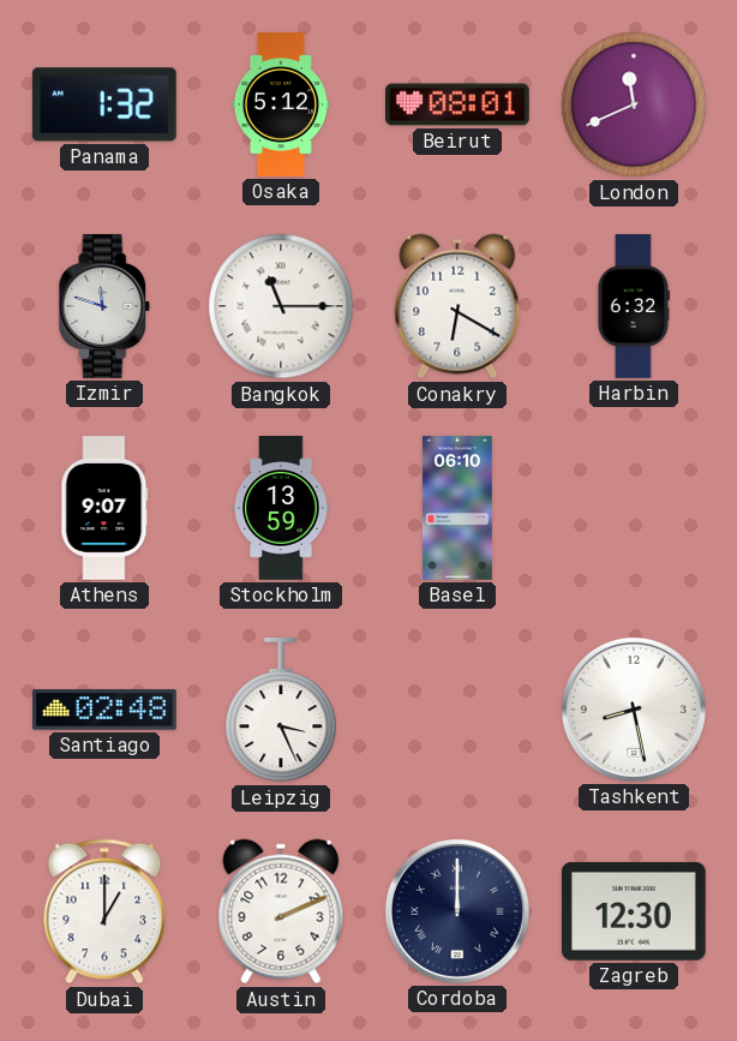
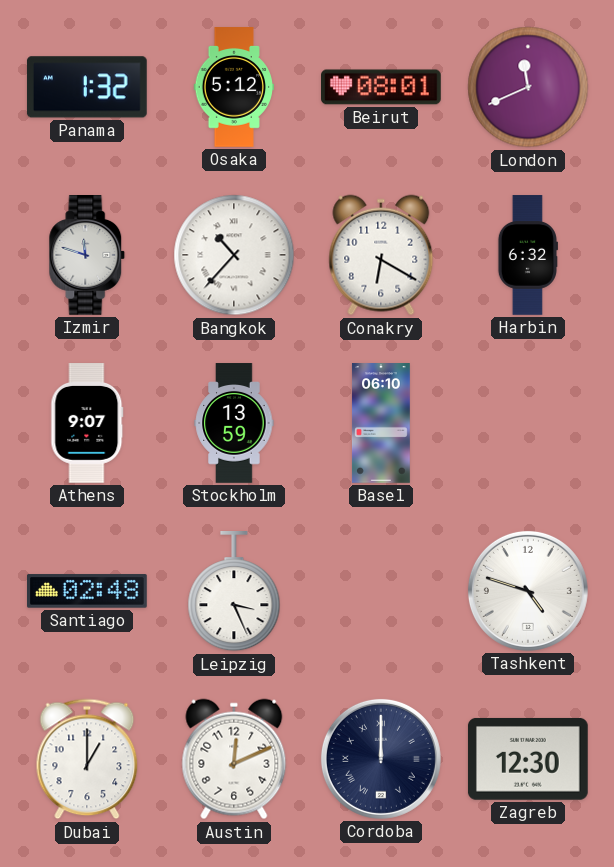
Bangkok: 11:15 -> 10:37
Tashkent: 8:28 -> 4:48
Austin: 2:11 -> 12:11
